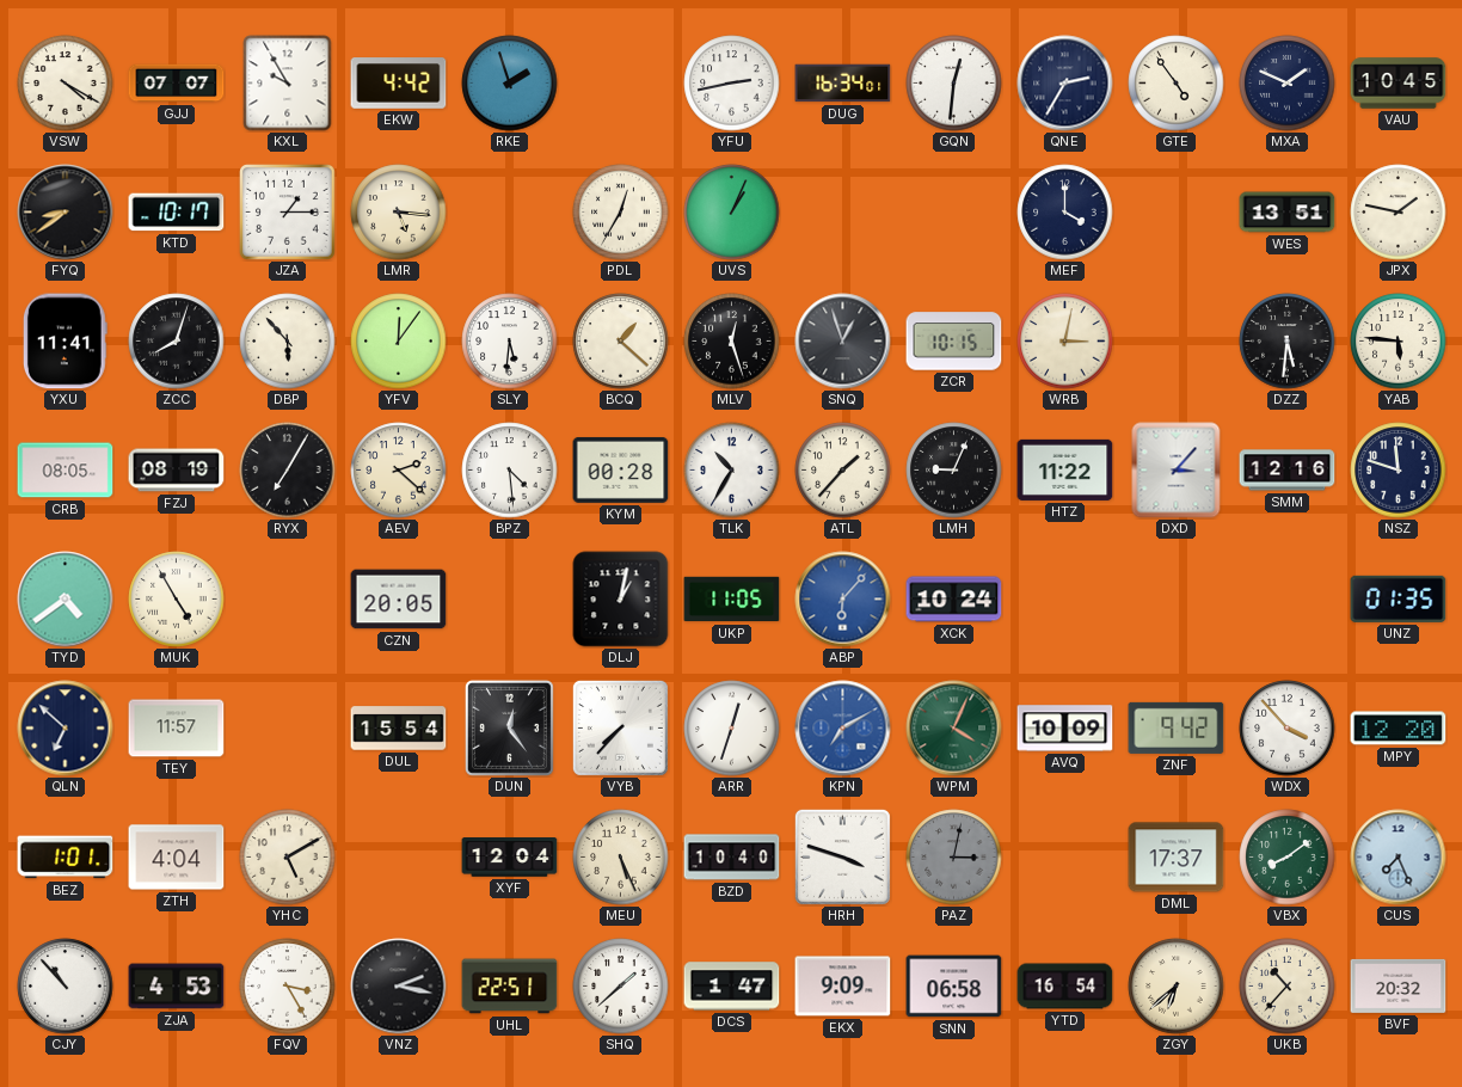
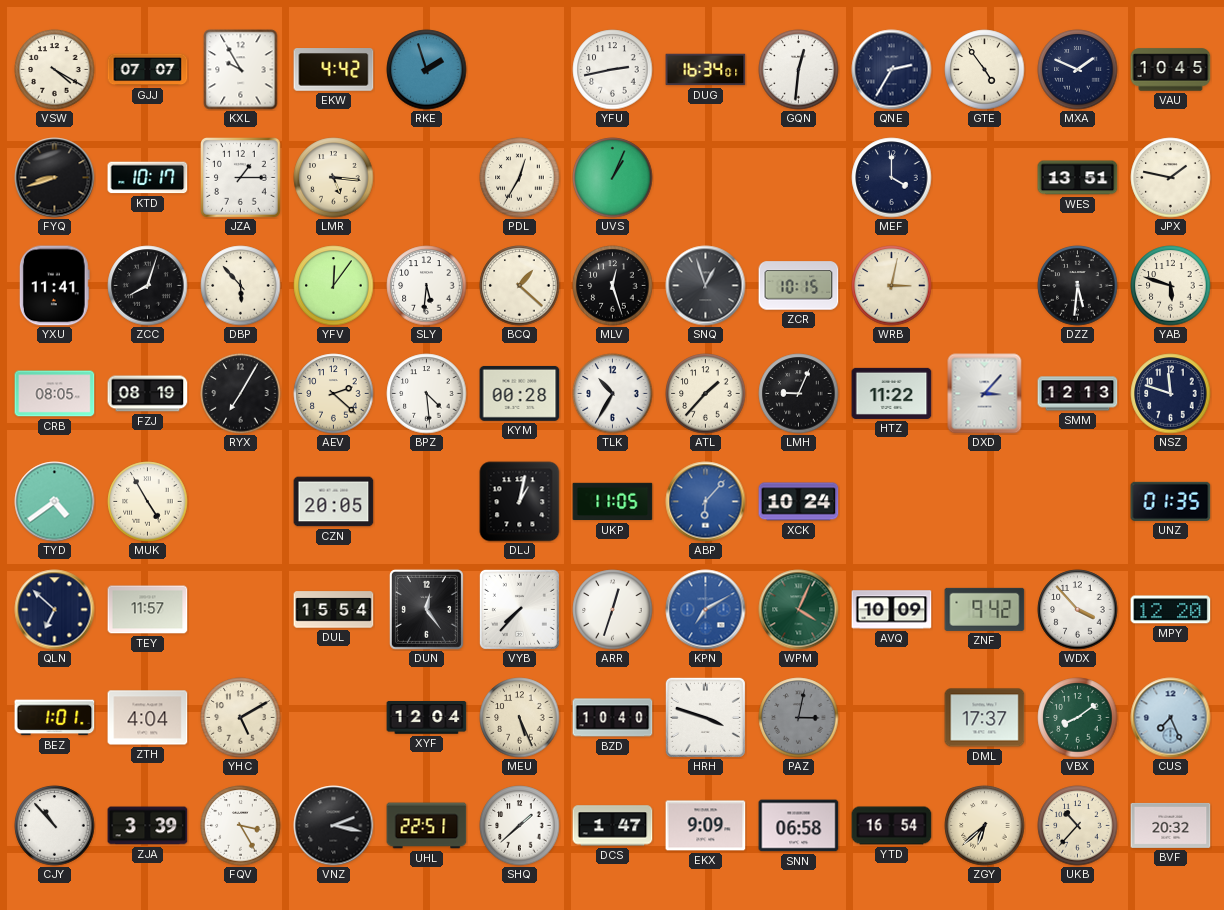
FYQ: 8:39 -> 8:42
YAB: 5:46 -> 5:48
SMM: 12:16 -> 12:13
ZJA: 4:53 -> 3:39
